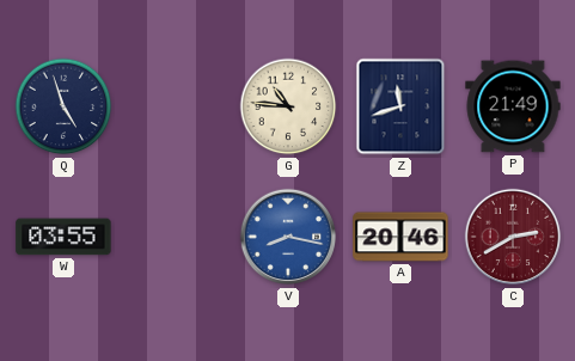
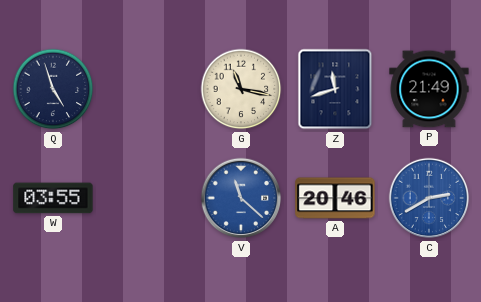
G: 10:46 -> 11:17
V: 8:17 -> 11:22
C dial: burgundy -> blue
